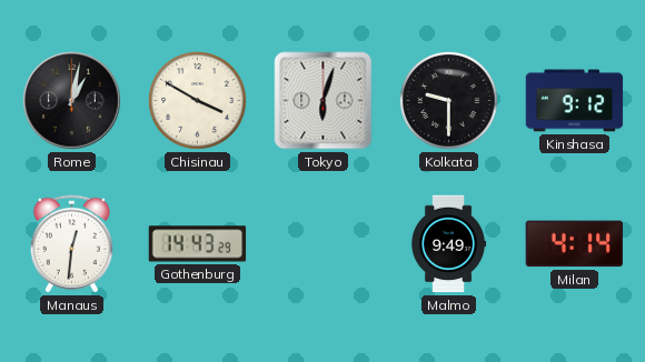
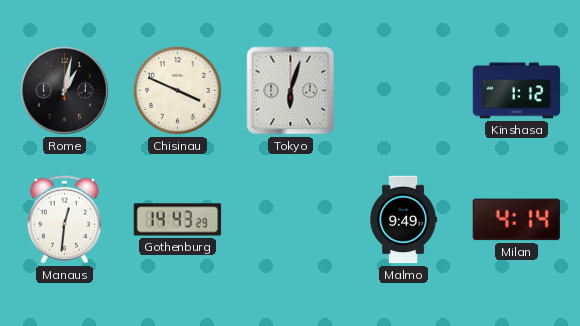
Chisinau: 3:50 -> 3:49
Kolkata: 9:30 -> none
Kinshasa: 9:12 -> 1:12
